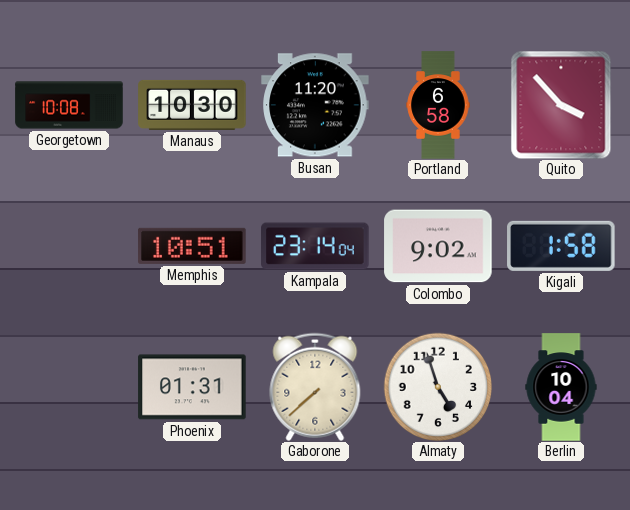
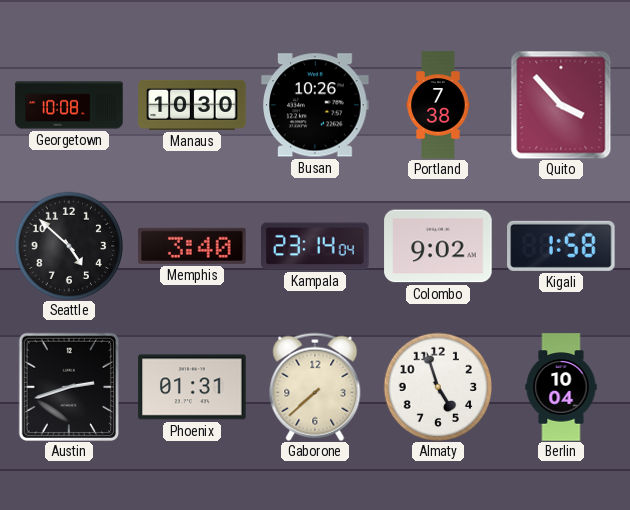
Busan: 11:20 -> 10:26
Portland: 6:58 -> 7:38
Seattle: none -> 4:52
Memphis: 10:51 -> 3:40
Austin: none -> 2:42
